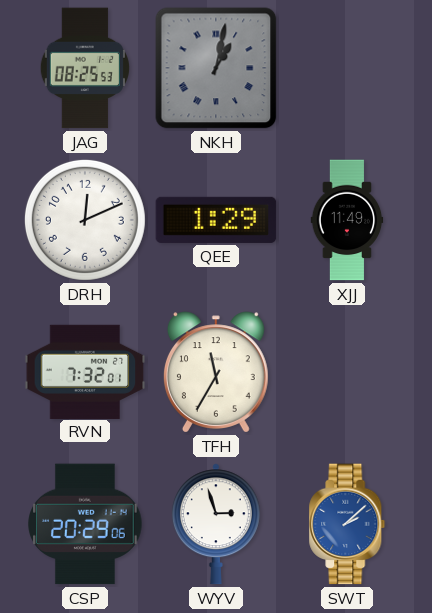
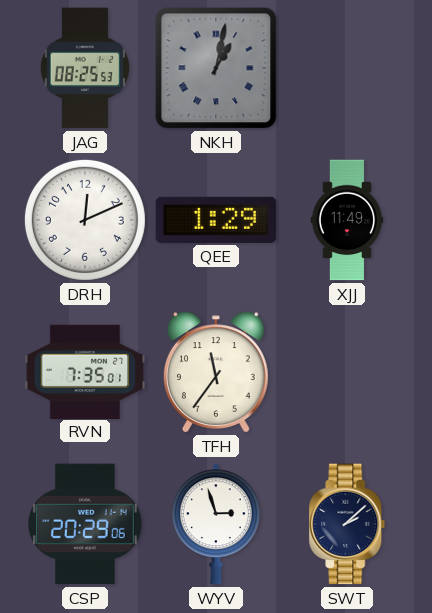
RVN: 7:32 -> 7:35
TFH: 11:35 -> 11:36
SWT dial: blue -> navy
